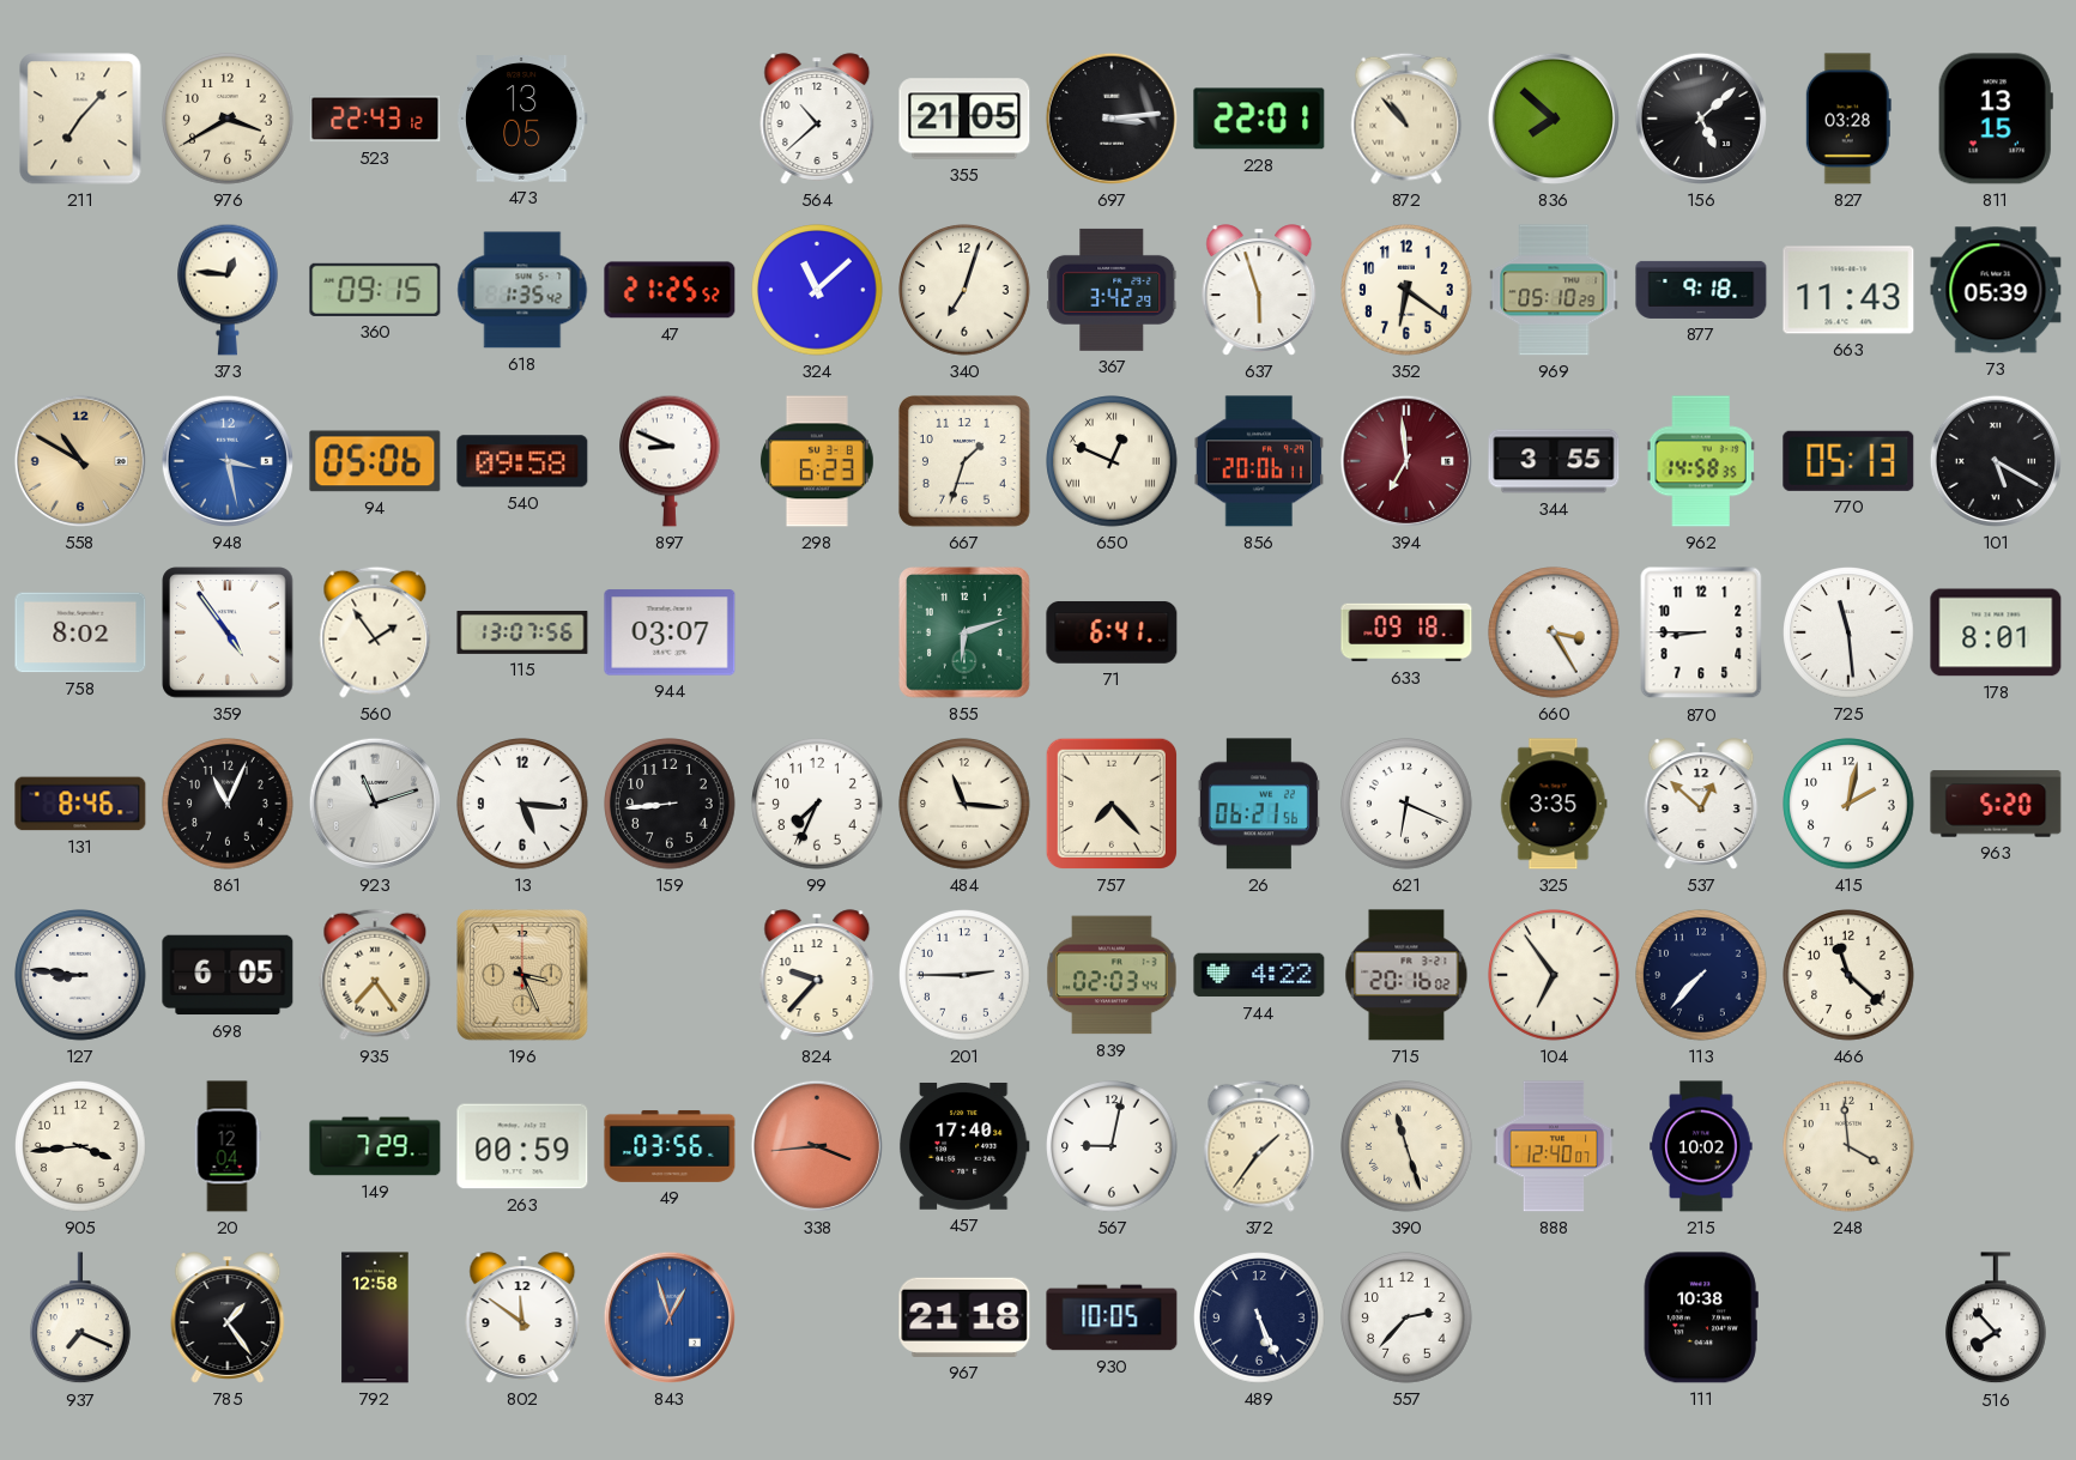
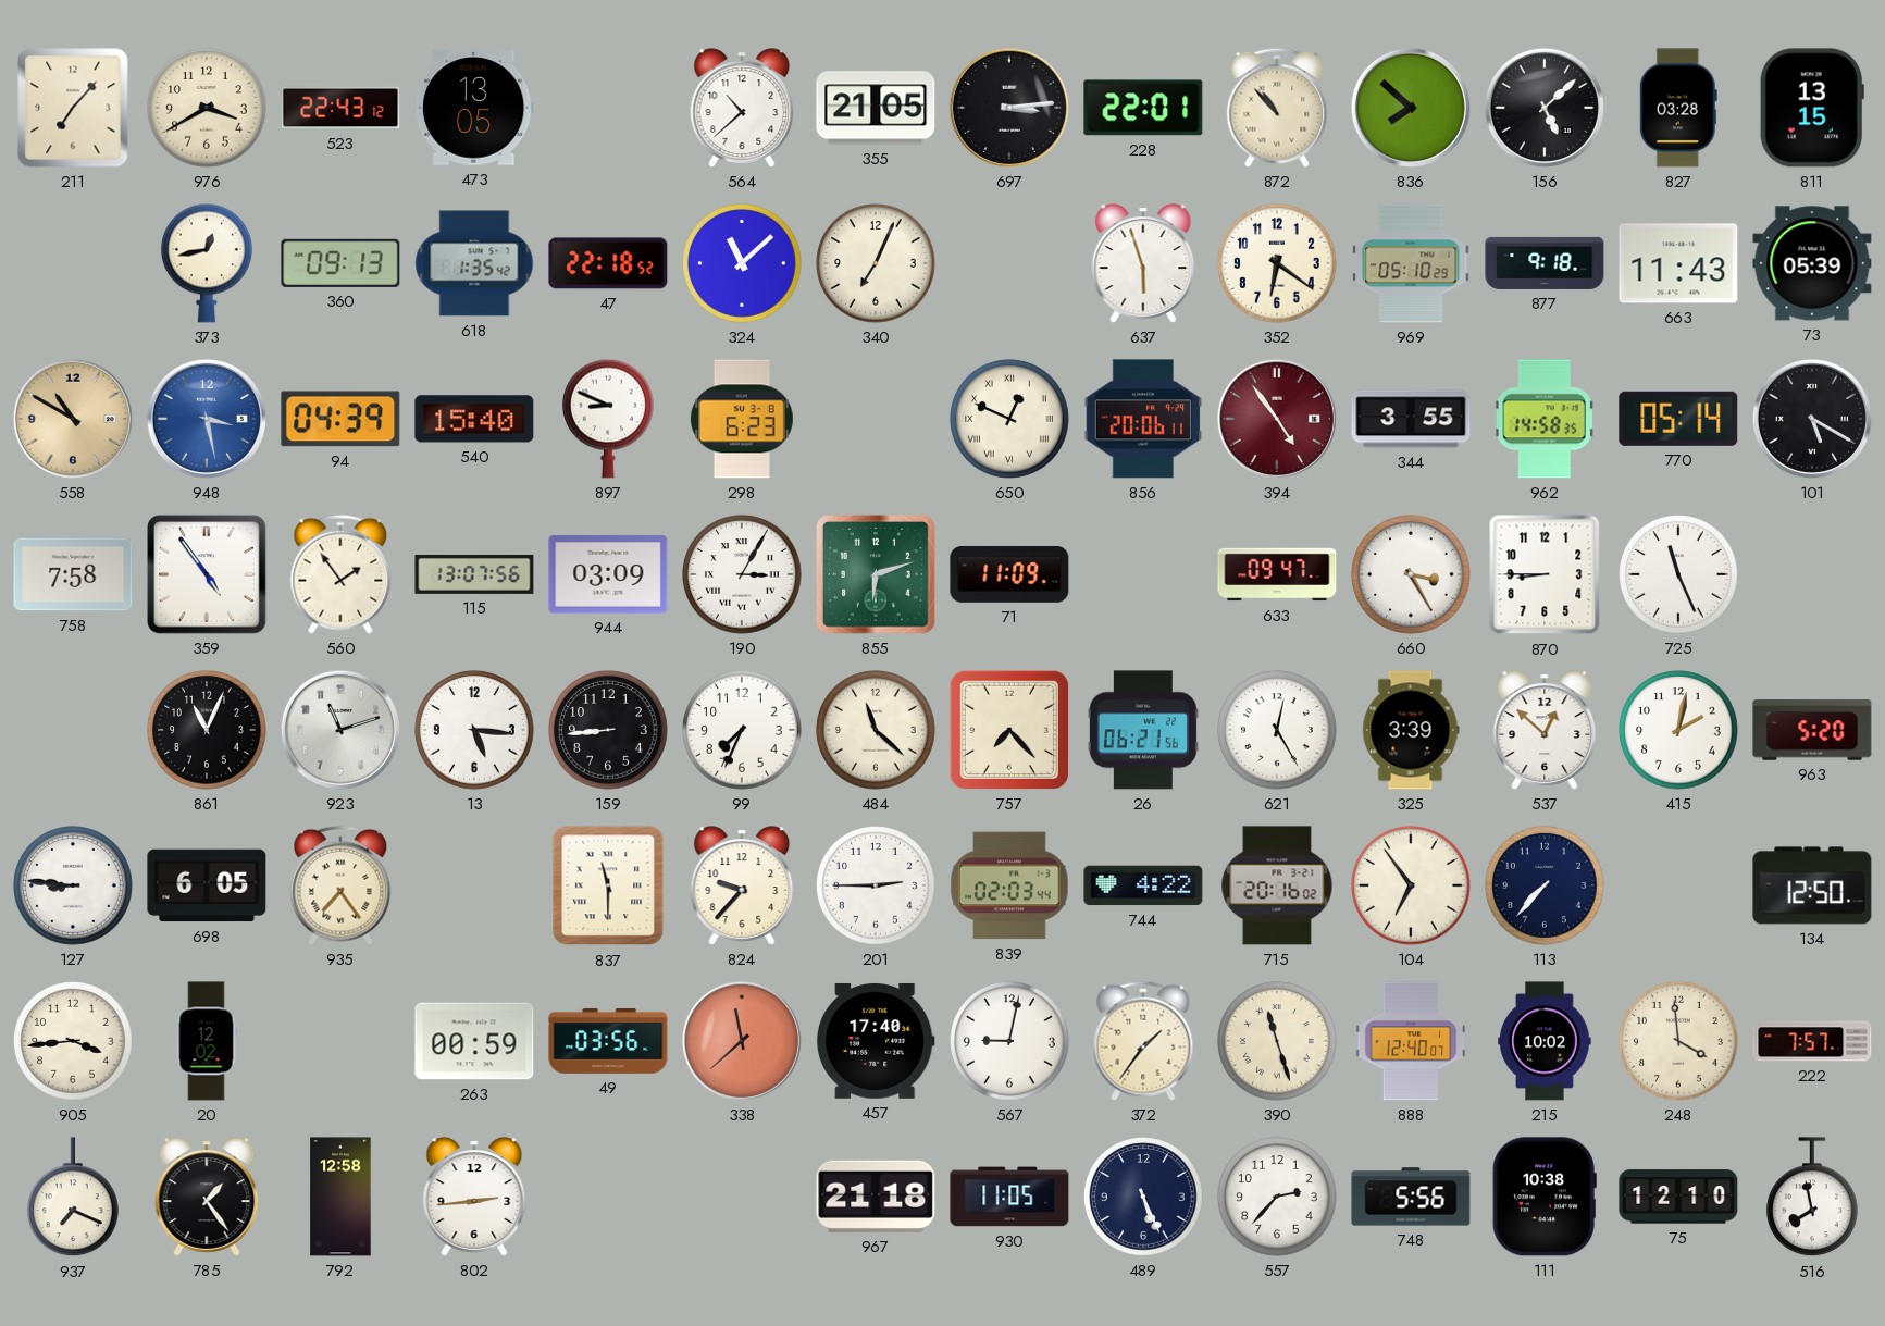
373: 12:46 -> 12:43
360: 09:15 -> 09:13
47: 21:25 -> 22:18
340: 7:03 -> 7:04
367: 3:42 -> none
94: 05:06 -> 04:39
540: 09:58 -> 15:40
667: 1:33 -> none
394: 6:59 -> 4:54
770: 05:13 -> 05:14
758: 8:02 -> 7:58
944: 03:07 -> 03:09
190: none -> 3:05
71: 6:41 -> 11:09
633: 09:18 -> 09:47
725: 11:29 -> 11:26
178: 8:01 -> none
131: 8:46 -> none
484: 11:16 -> 11:22
621: 6:19 -> 12:25
325: 3:35 -> 3:39
196: 3:26 -> none
837: none -> 11:30
466: 11:22 -> none
134: none -> 12:50
20: 12:04 -> 12:02
149: 7:29 -> none
338: 3:44 -> 11:38
222: none -> 7:57
802: 11:51 -> 2:44
843: 12:57 -> none
930: 10:05 -> 11:05
748: none -> 5:56
75: none -> 12:10
516: 7:53 -> 7:58
